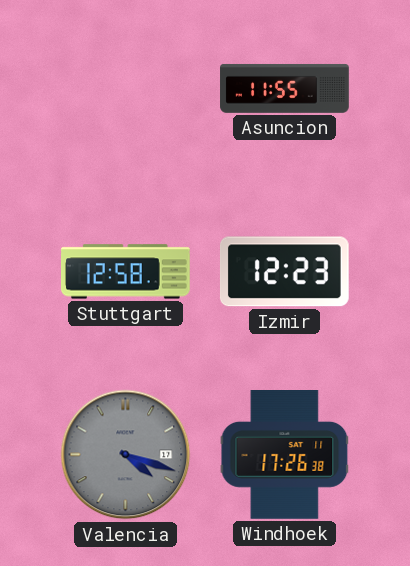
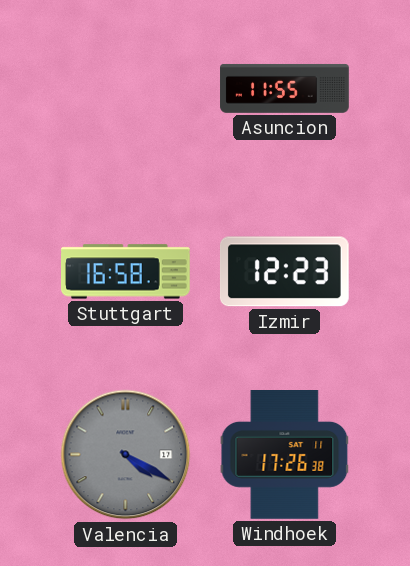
Stuttgart: 12:58 -> 16:58
Valencia: 4:18 -> 4:20
